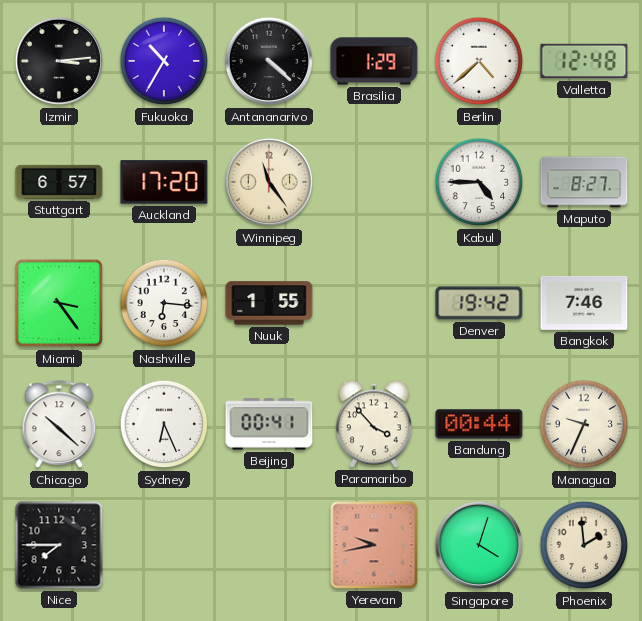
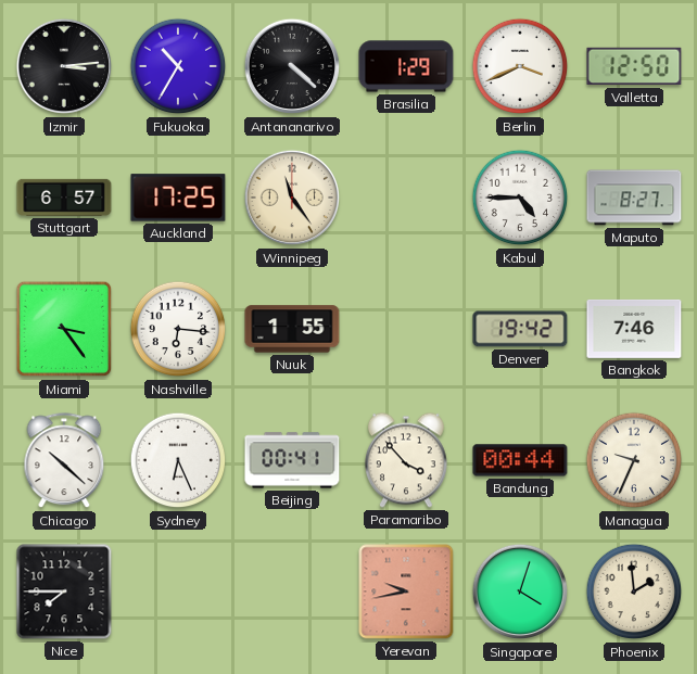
Berlin: 4:38 -> 3:41
Valletta: 12:48 -> 12:50
Auckland: 17:20 -> 17:25
